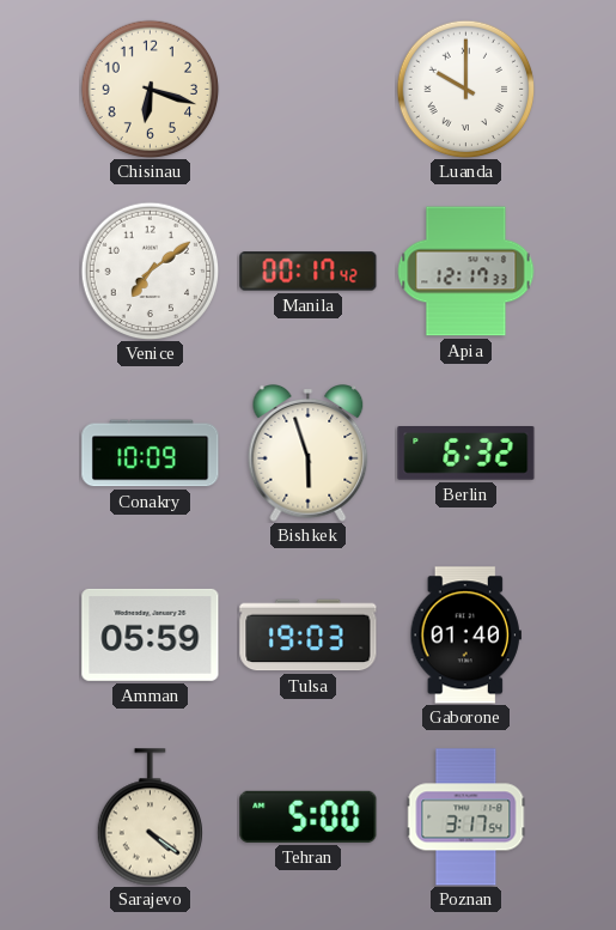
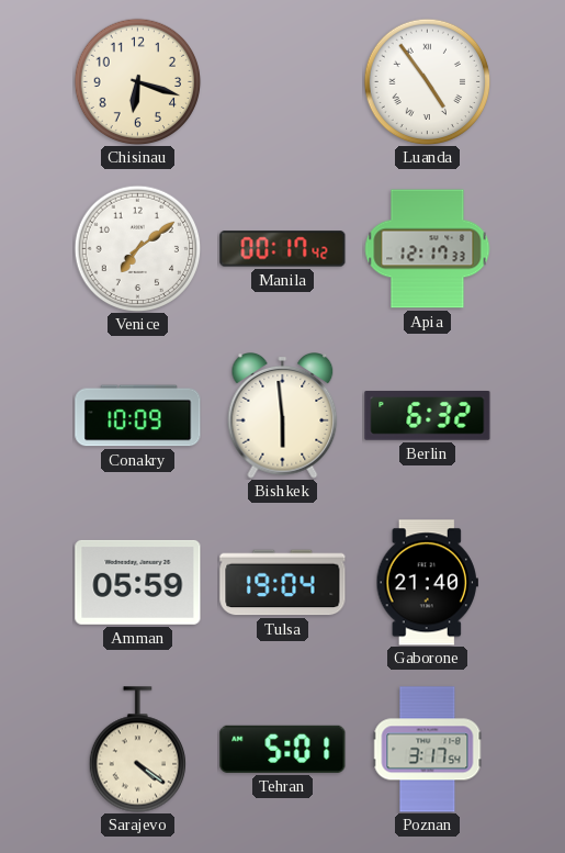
Luanda: 10:00 -> 4:54
Bishkek: 5:57 -> 5:59
Tulsa: 19:03 -> 19:04
Gaborone: 01:40 -> 21:40
Tehran: 5:00 -> 5:01
